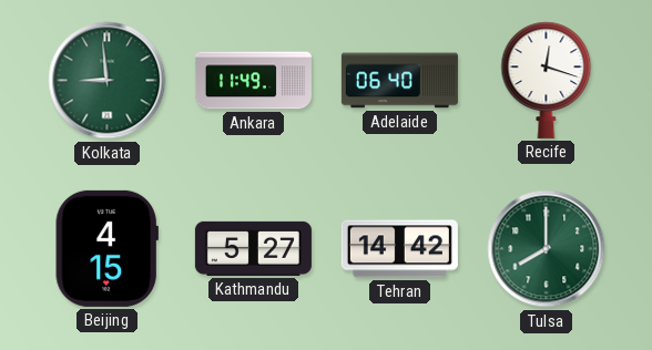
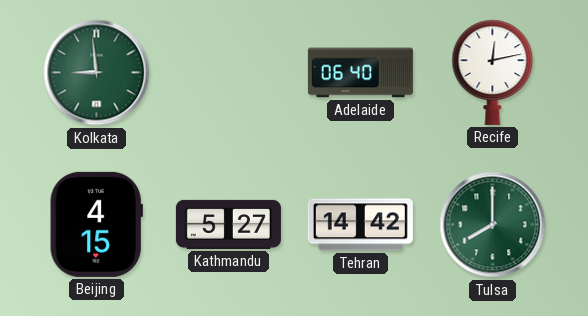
Ankara: 11:49 -> none
Recife: 12:18 -> 12:13
